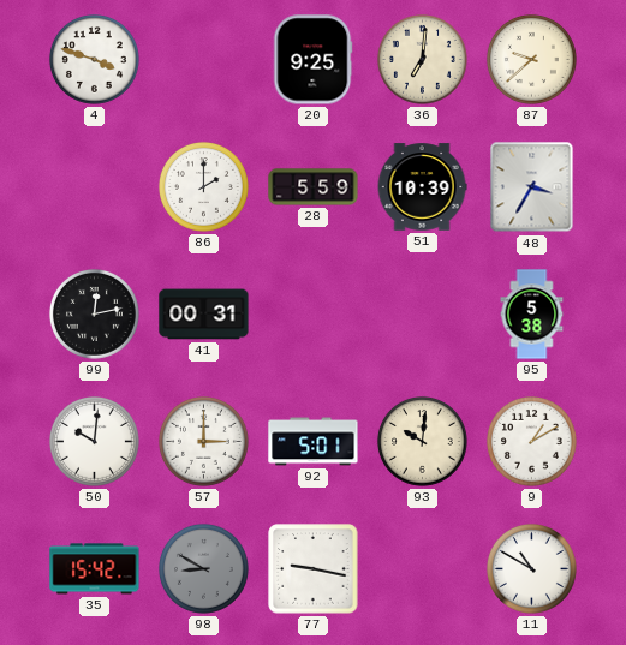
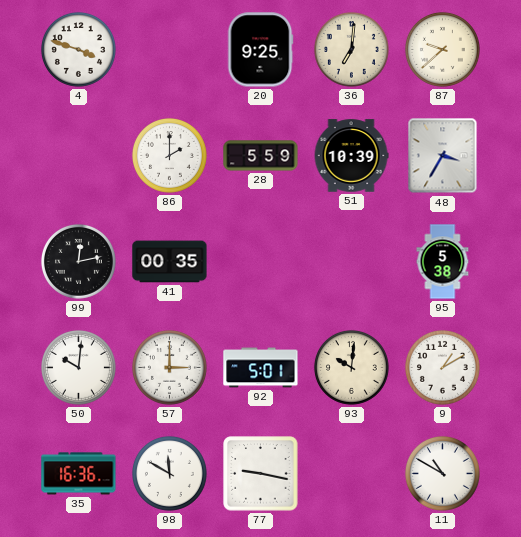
41: 00:31 -> 00:35
35: 15:42 -> 16:36
98: 8:50 -> 11:50
98 dial: grey -> white
